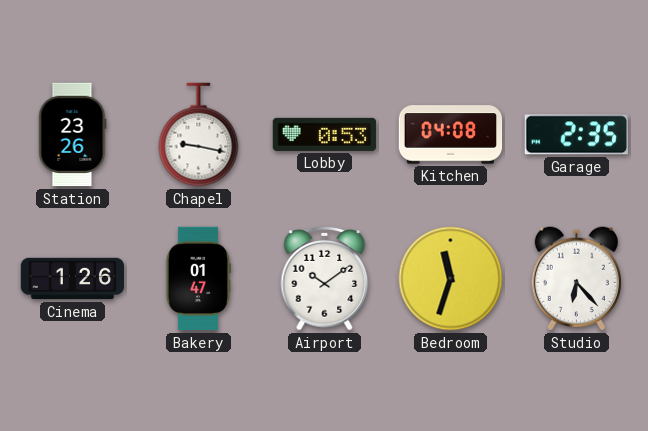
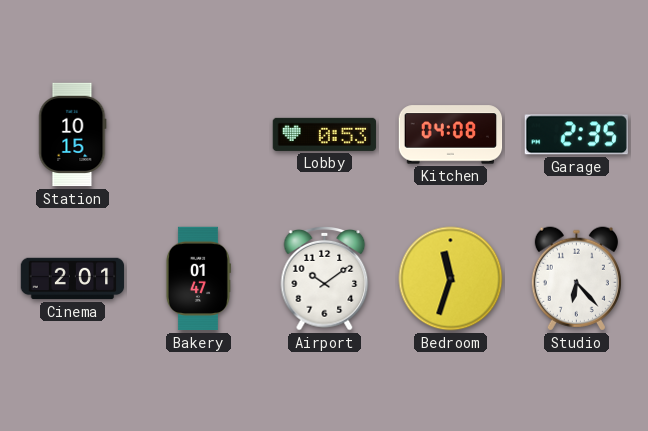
Station: 23:26 -> 10:15
Chapel: 9:17 -> none
Cinema: 1:26 -> 2:01
